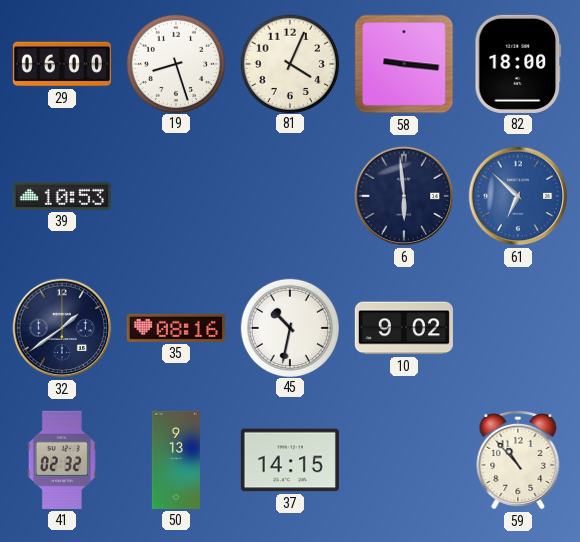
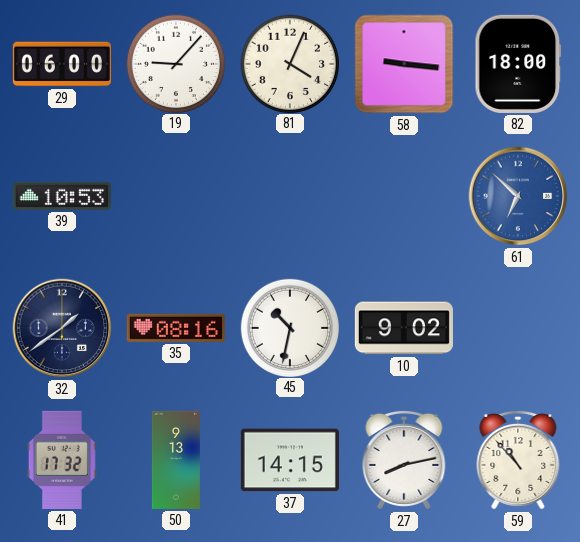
19: 8:27 -> 9:07
6: 5:59 -> none
41: 02:32 -> 17:32
27: none -> 8:13
